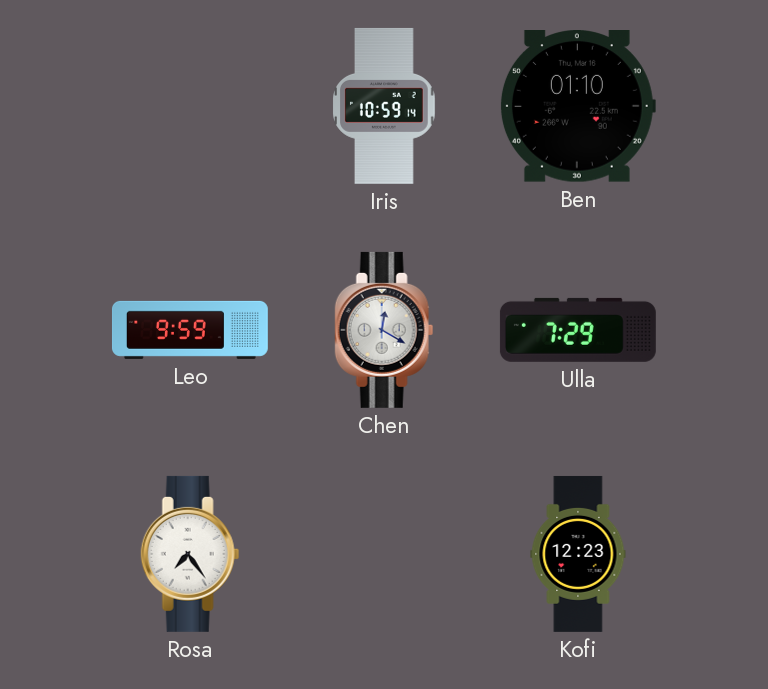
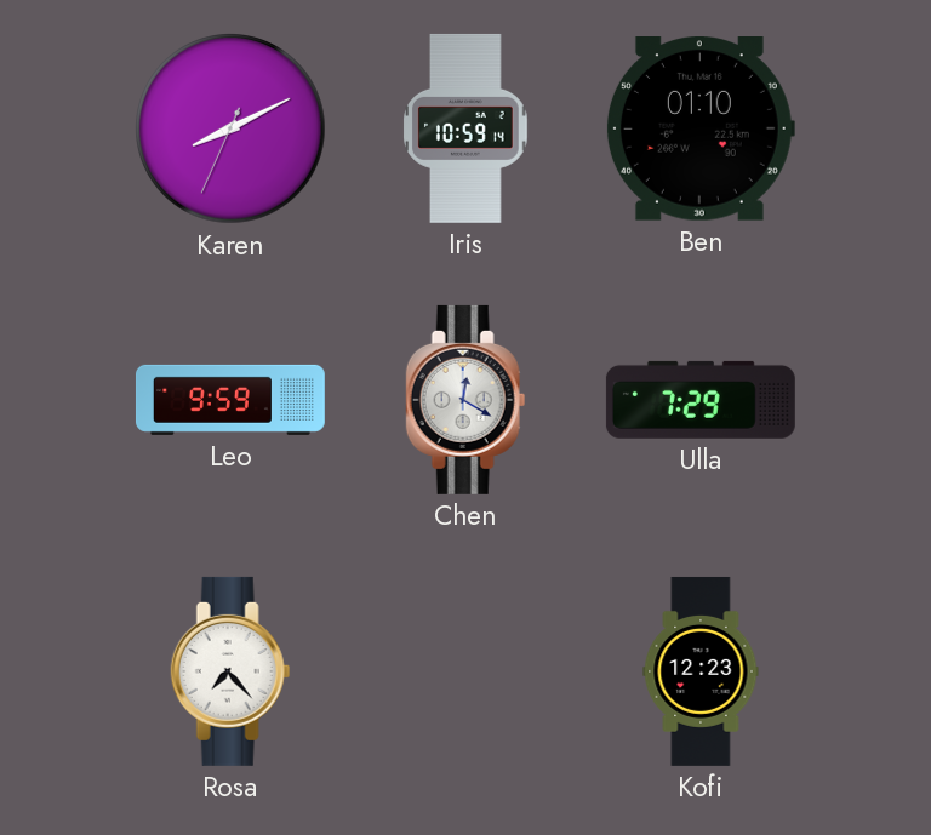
Karen: none -> 8:10
Rosa: 7:24 -> 7:23
